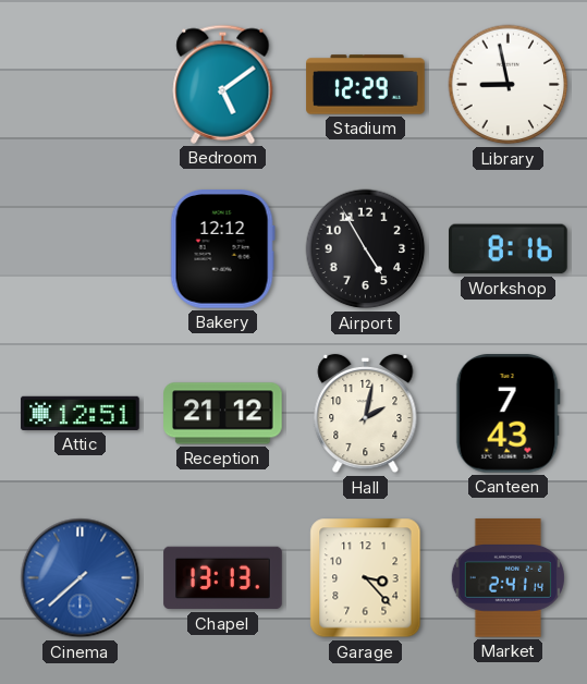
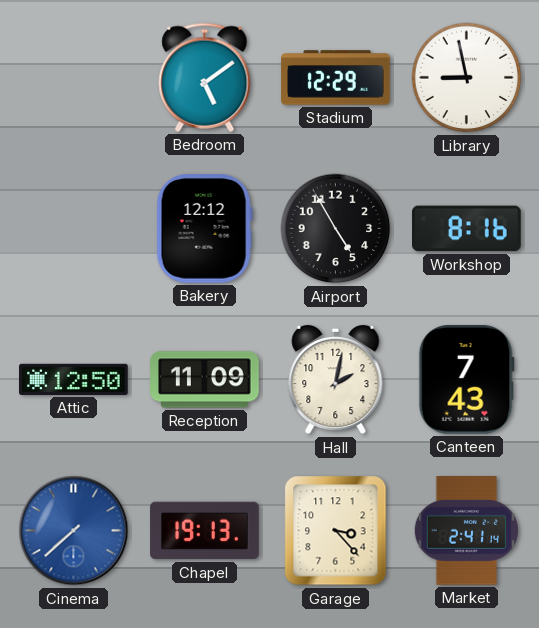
Attic: 12:51 -> 12:50
Reception: 21:12 -> 11:09
Chapel: 13:13 -> 19:13
